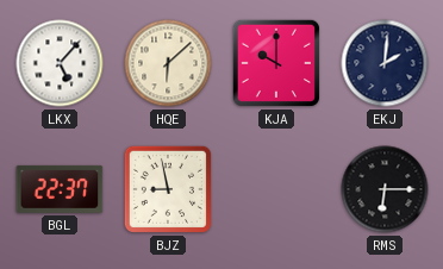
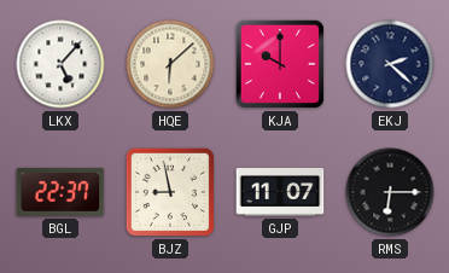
EKJ: 2:01 -> 2:22
GJP: none -> 11:07
